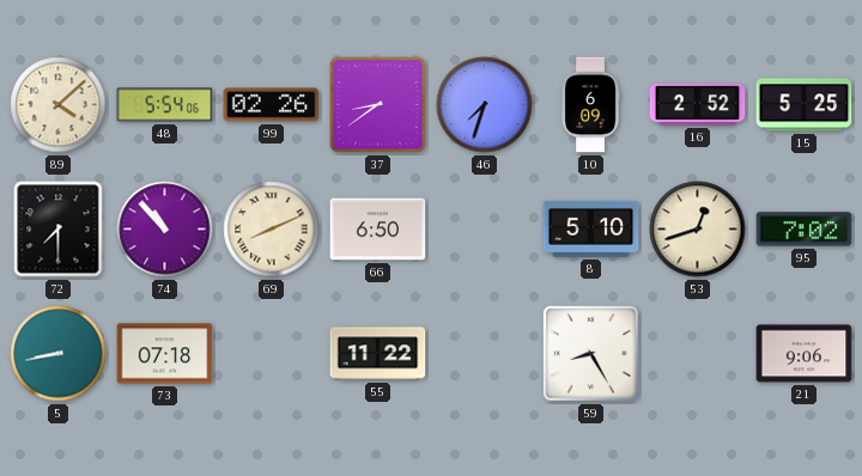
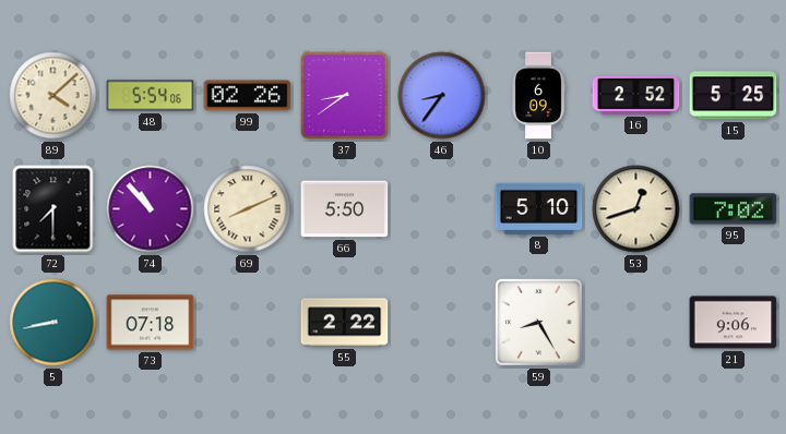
46: 7:33 -> 8:36
66: 6:50 -> 5:50
55: 11:22 -> 2:22
